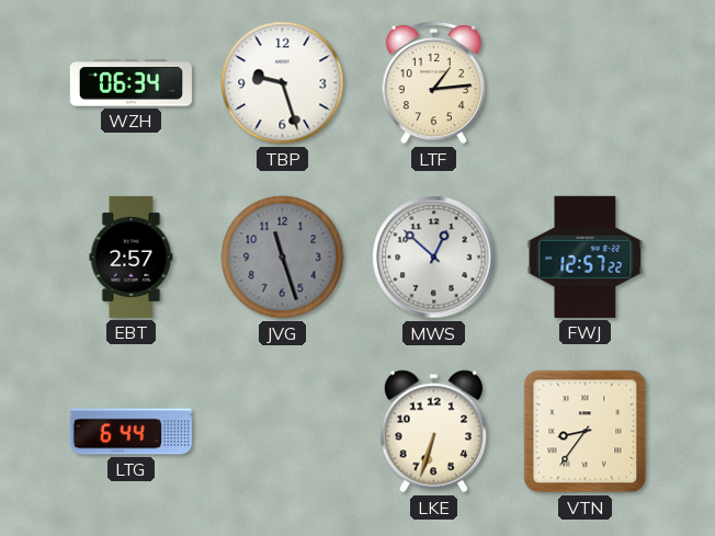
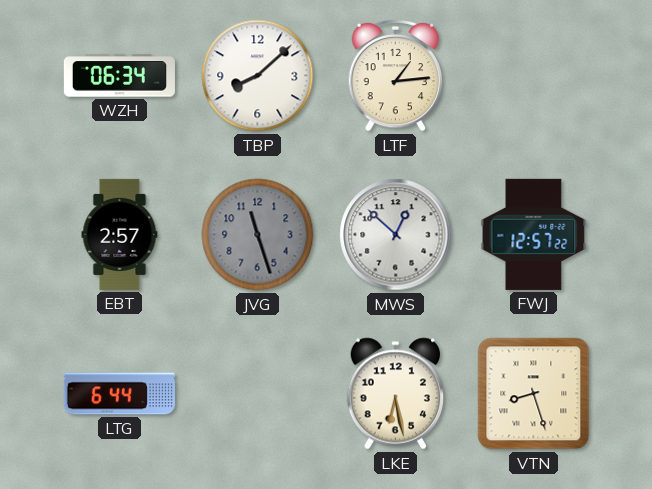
TBP: 9:27 -> 8:08
LKE: 6:33 -> 6:28
VTN: 8:36 -> 8:27
